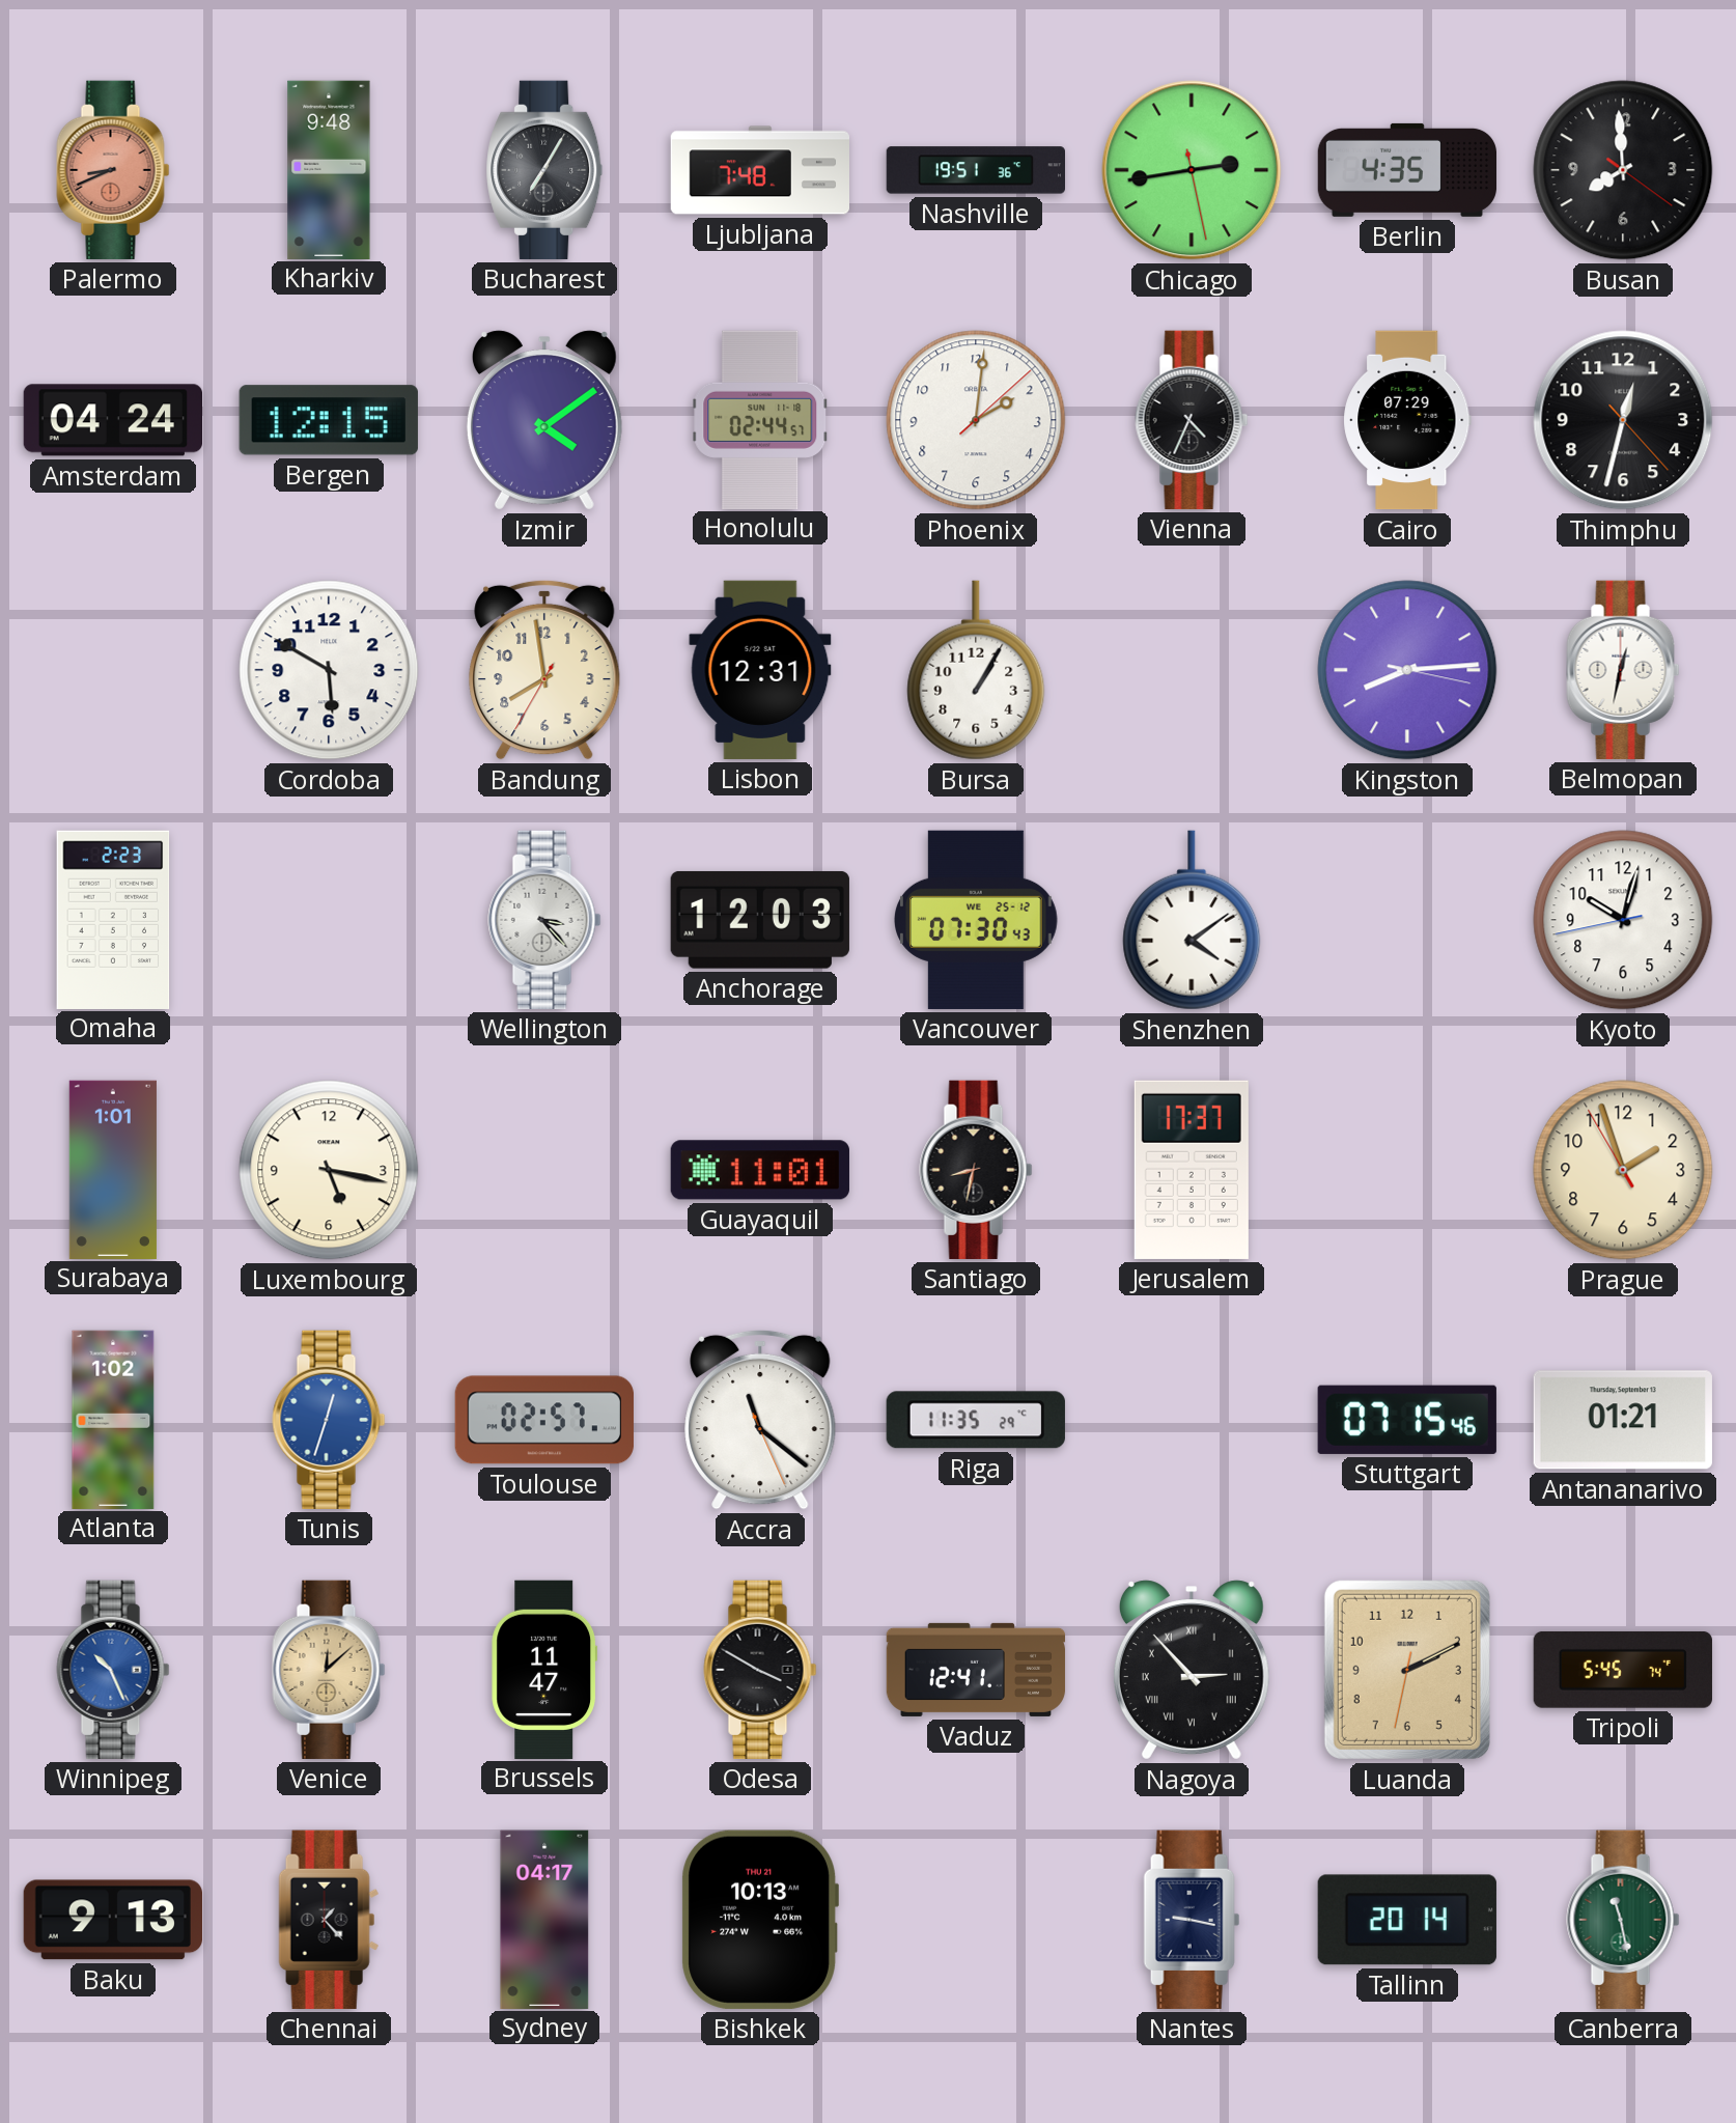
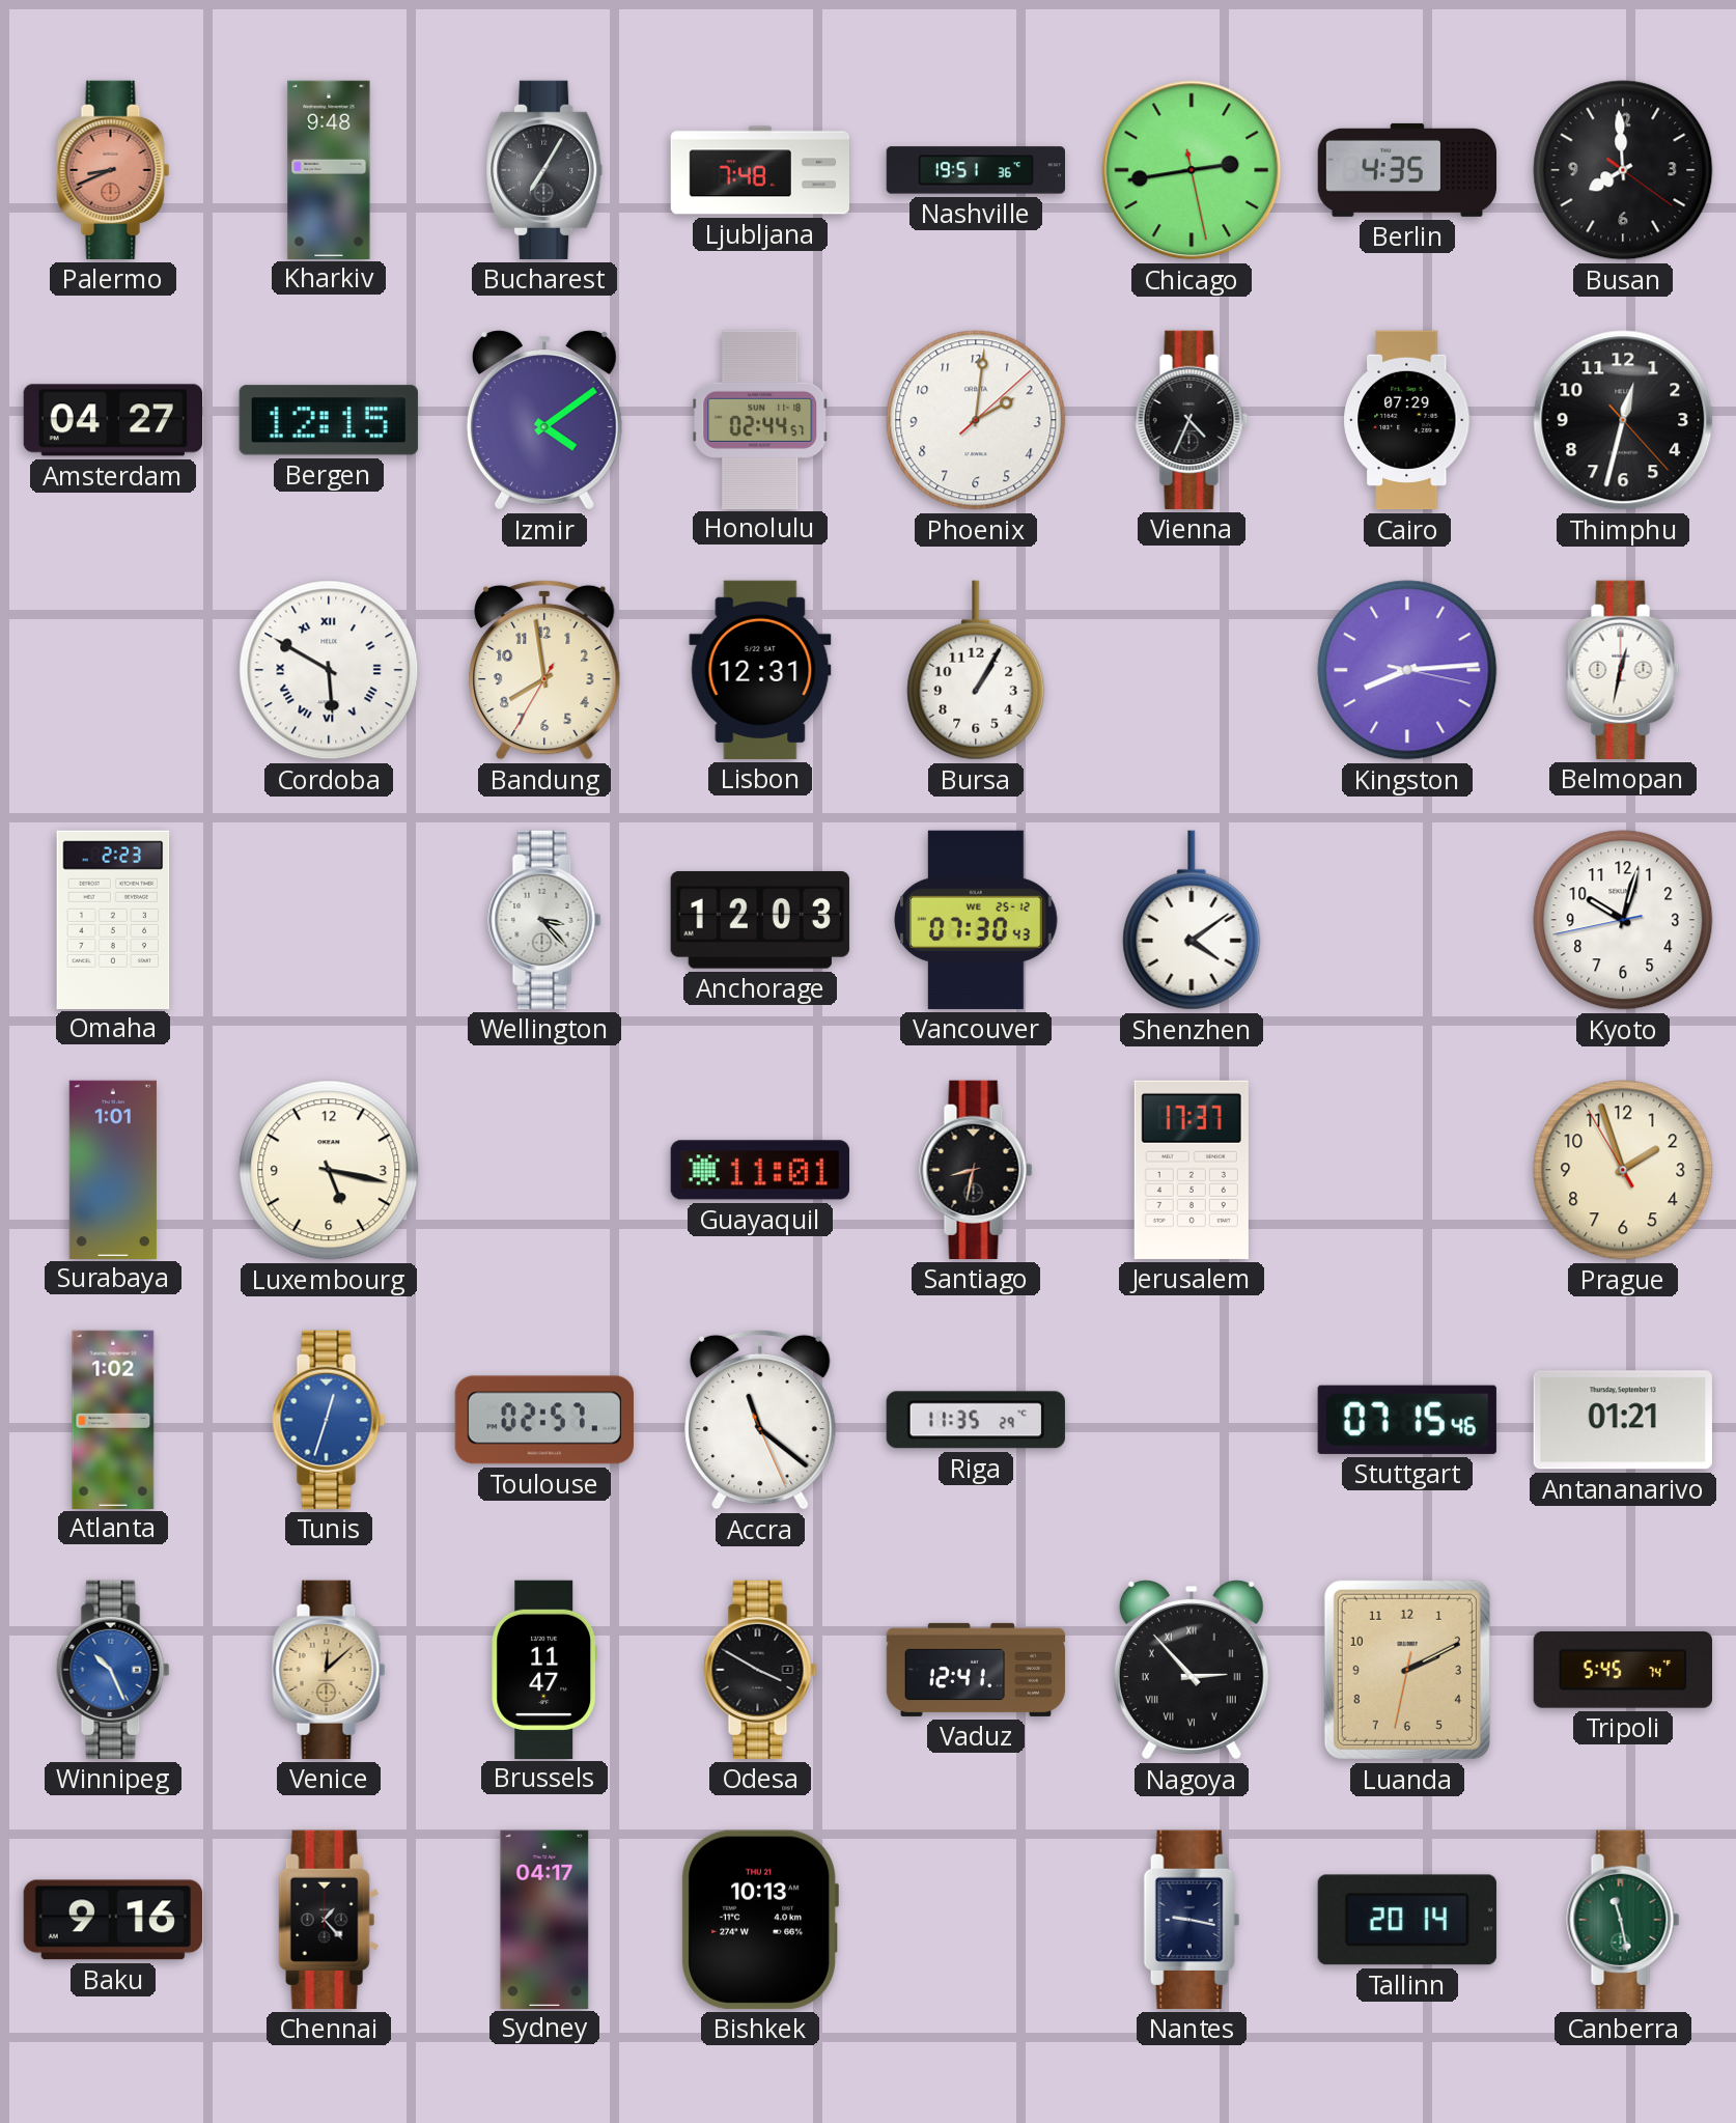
Amsterdam: 04:24 -> 04:27
Cordoba numerals: Arabic -> Roman
Baku: 9:13 -> 9:16
